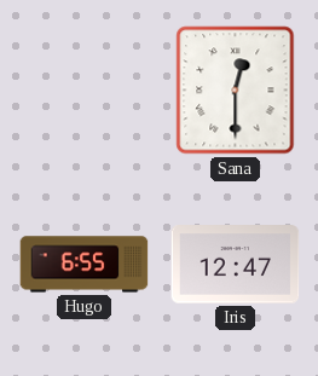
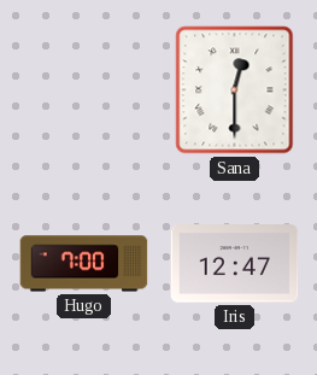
Hugo: 6:55 -> 7:00
